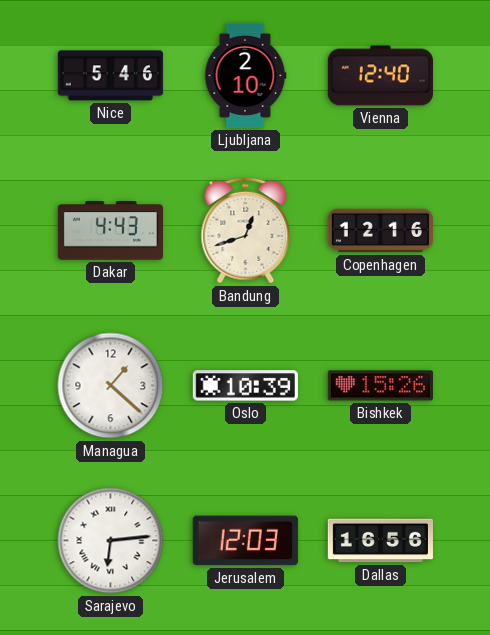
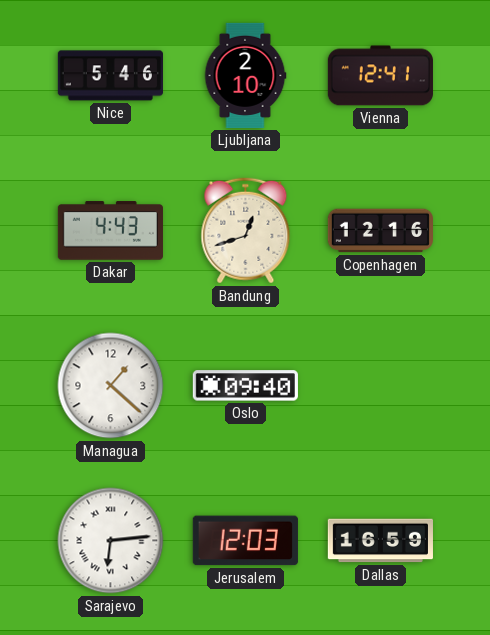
Vienna: 12:40 -> 12:41
Oslo: 10:39 -> 09:40
Bishkek: 15:26 -> none
Dallas: 16:56 -> 16:59
